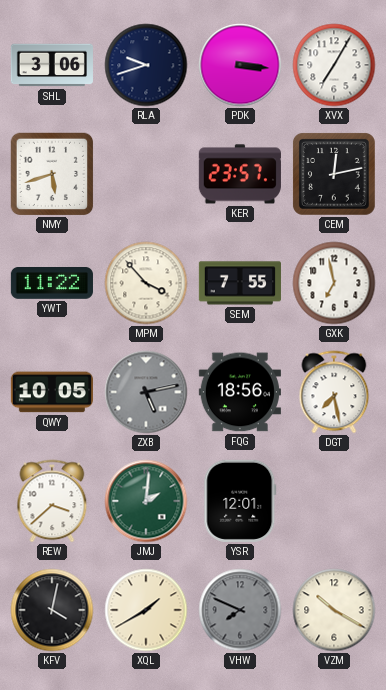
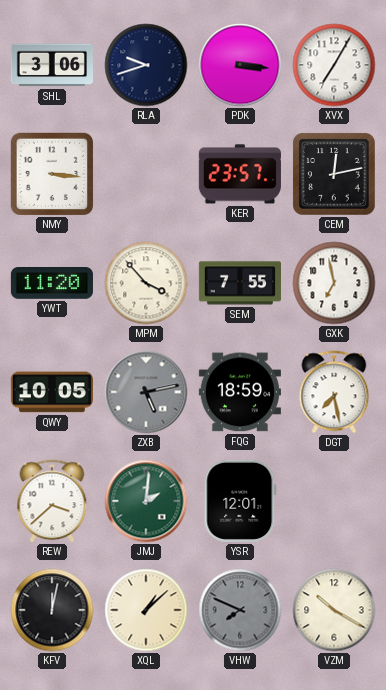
NMY: 5:42 -> 3:16
YWT: 11:22 -> 11:20
FQG: 18:56 -> 18:59
KFV: 4:02 -> 12:02
XQL: 1:40 -> 1:08
